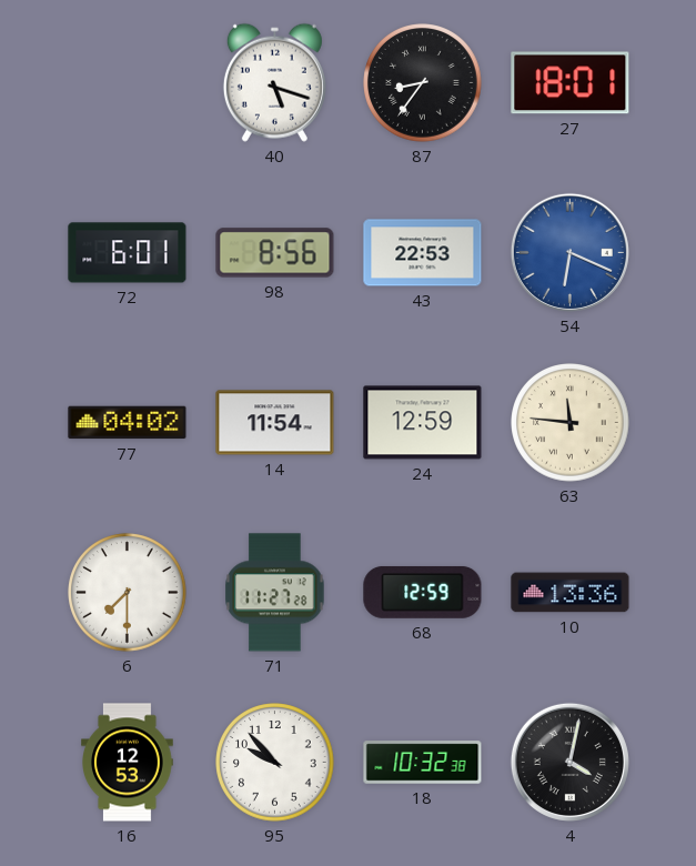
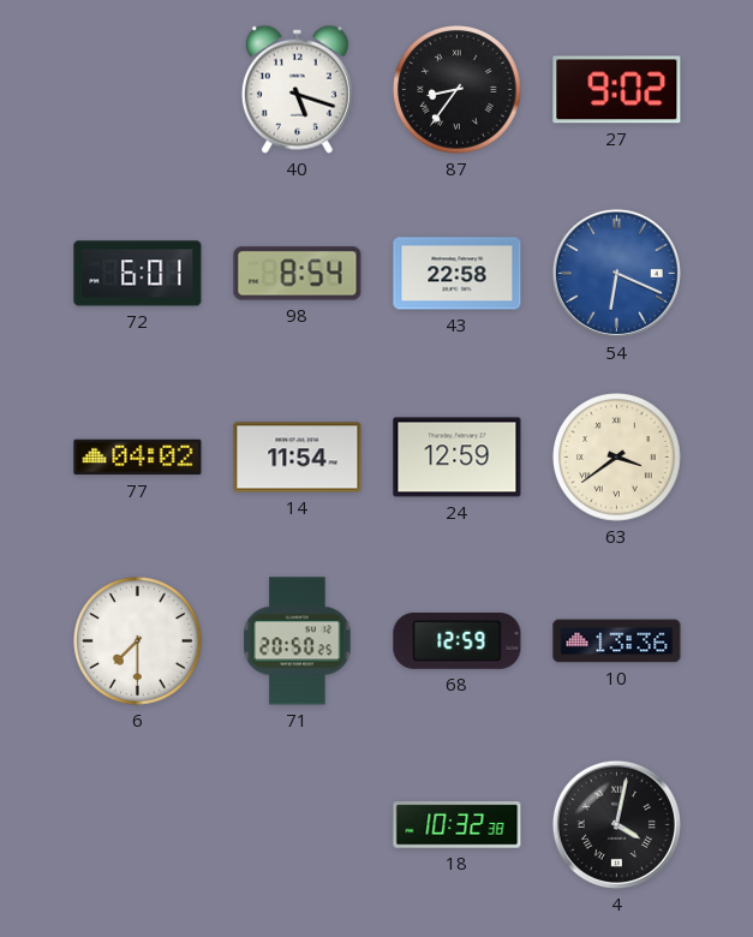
27: 18:01 -> 9:02
98: 8:56 -> 8:54
43: 22:53 -> 22:58
63: 11:46 -> 3:39
71: 11:27 -> 20:50
16: 12:53 -> none
95: 9:53 -> none
